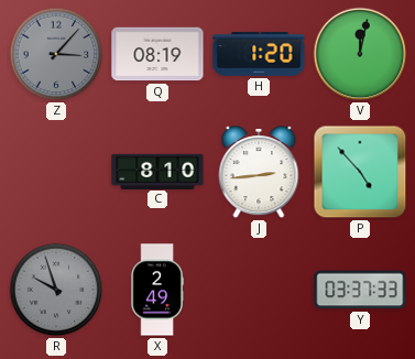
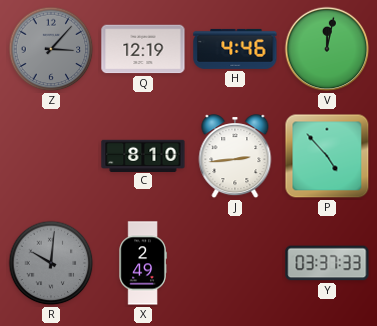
Q: 08:19 -> 12:19
H: 1:20 -> 4:46
R: 9:57 -> 10:01
